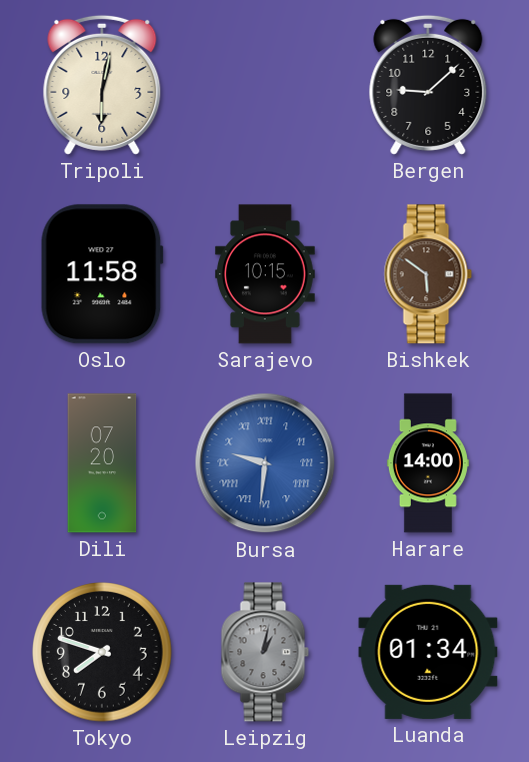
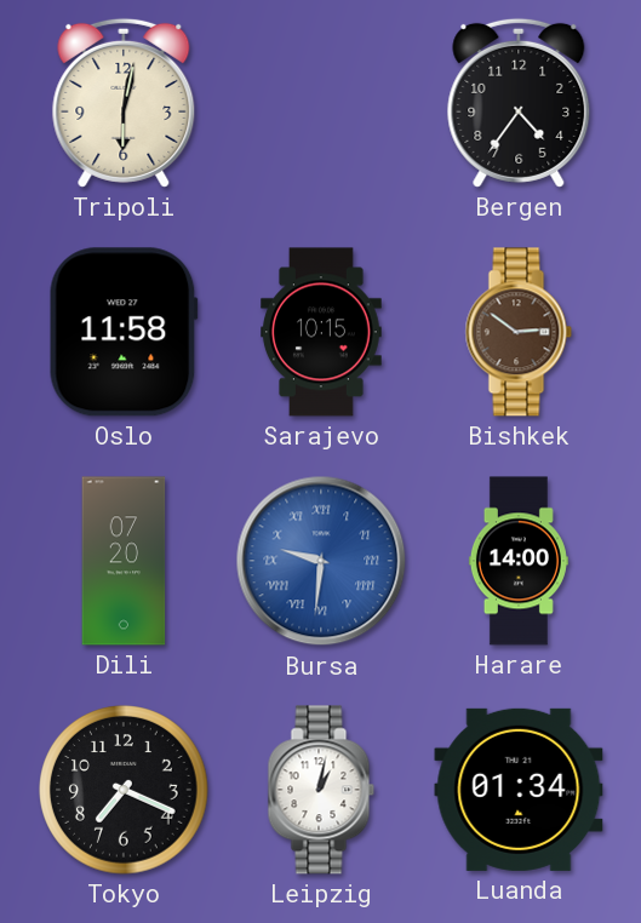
Bergen: 9:08 -> 4:36
Bishkek: 5:51 -> 2:51
Tokyo: 7:48 -> 7:19
Leipzig dial: grey -> white
